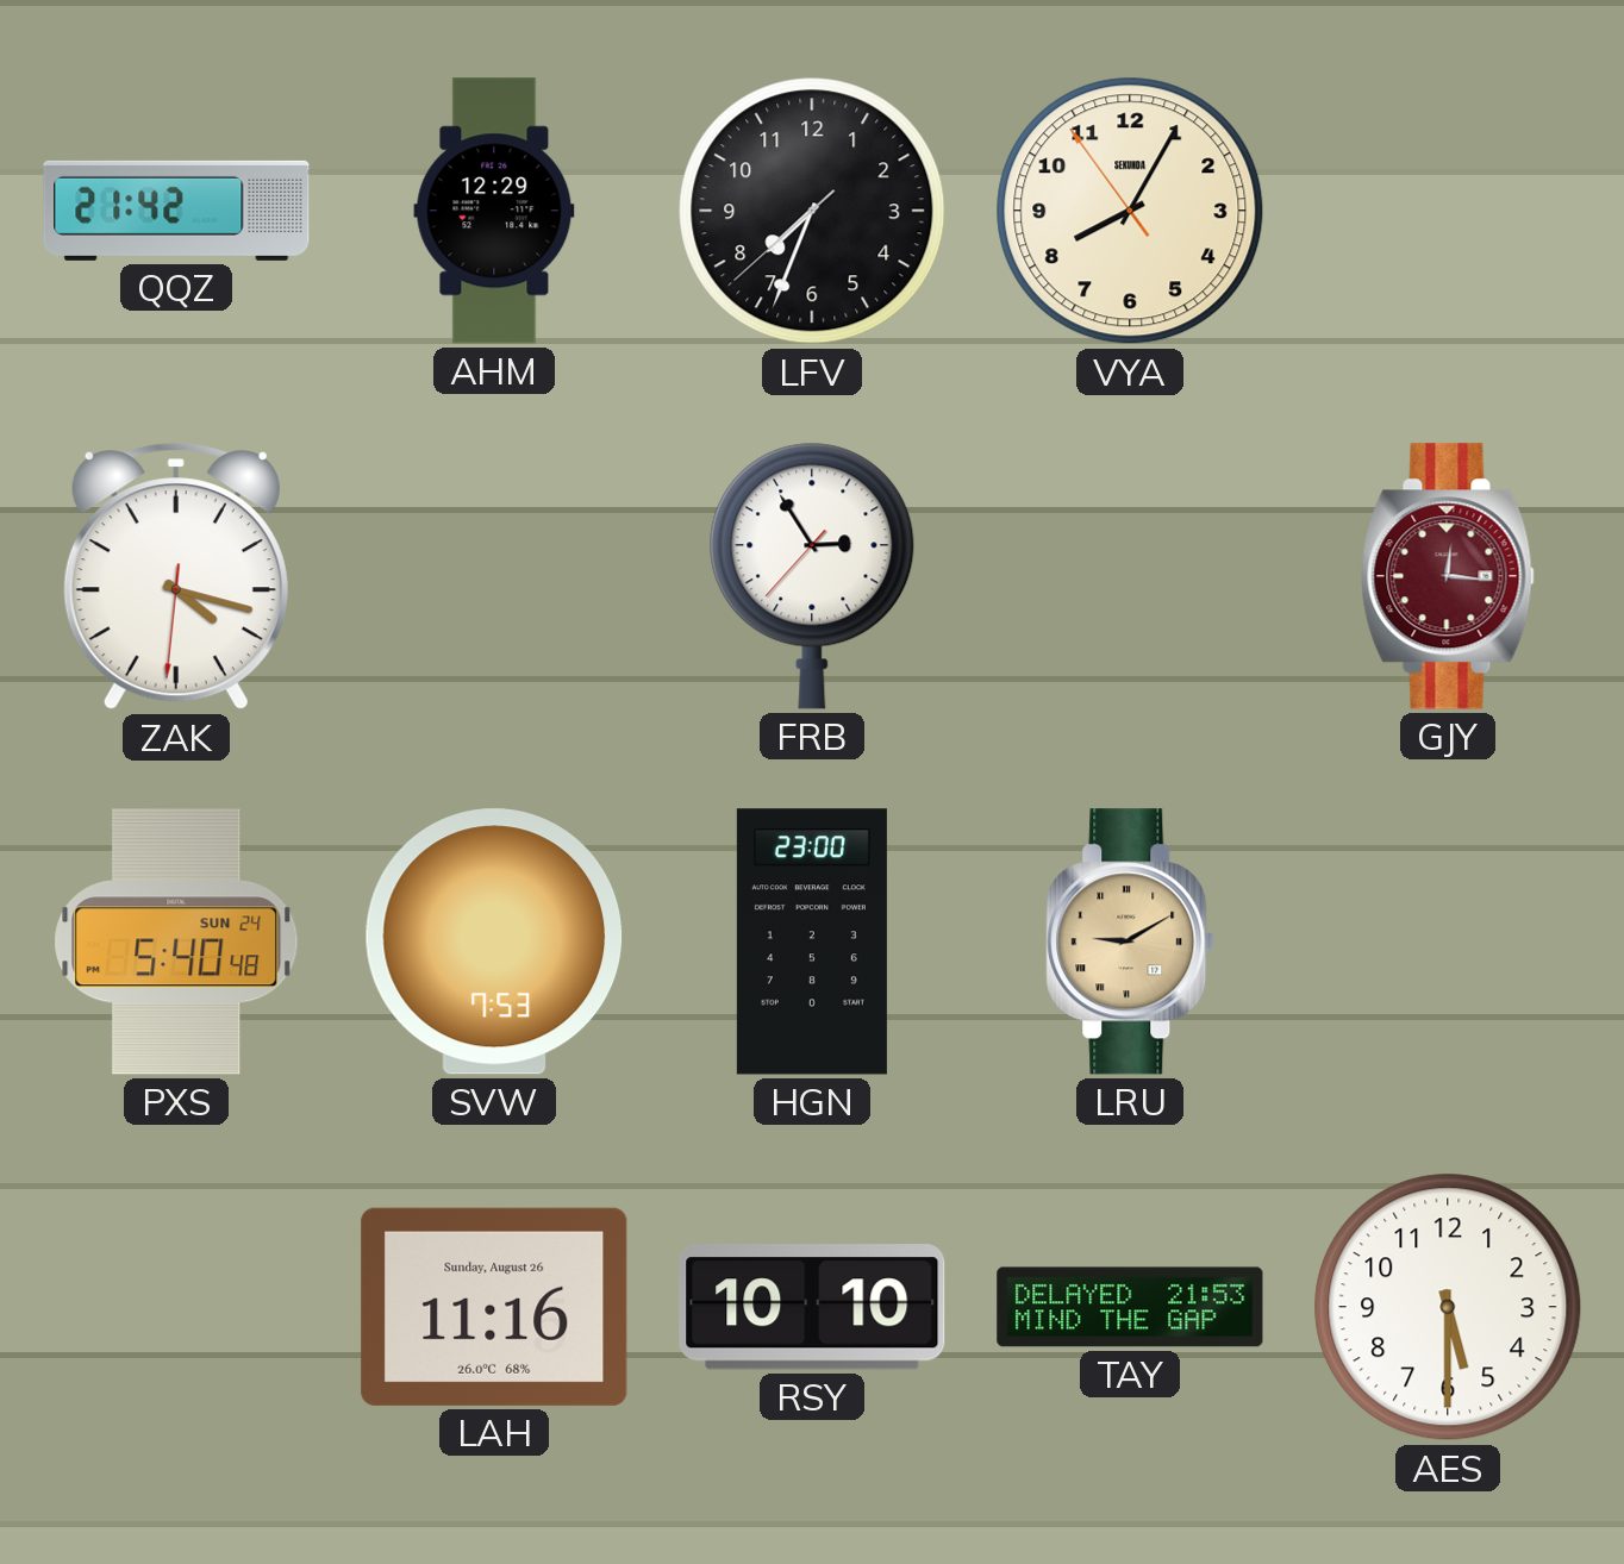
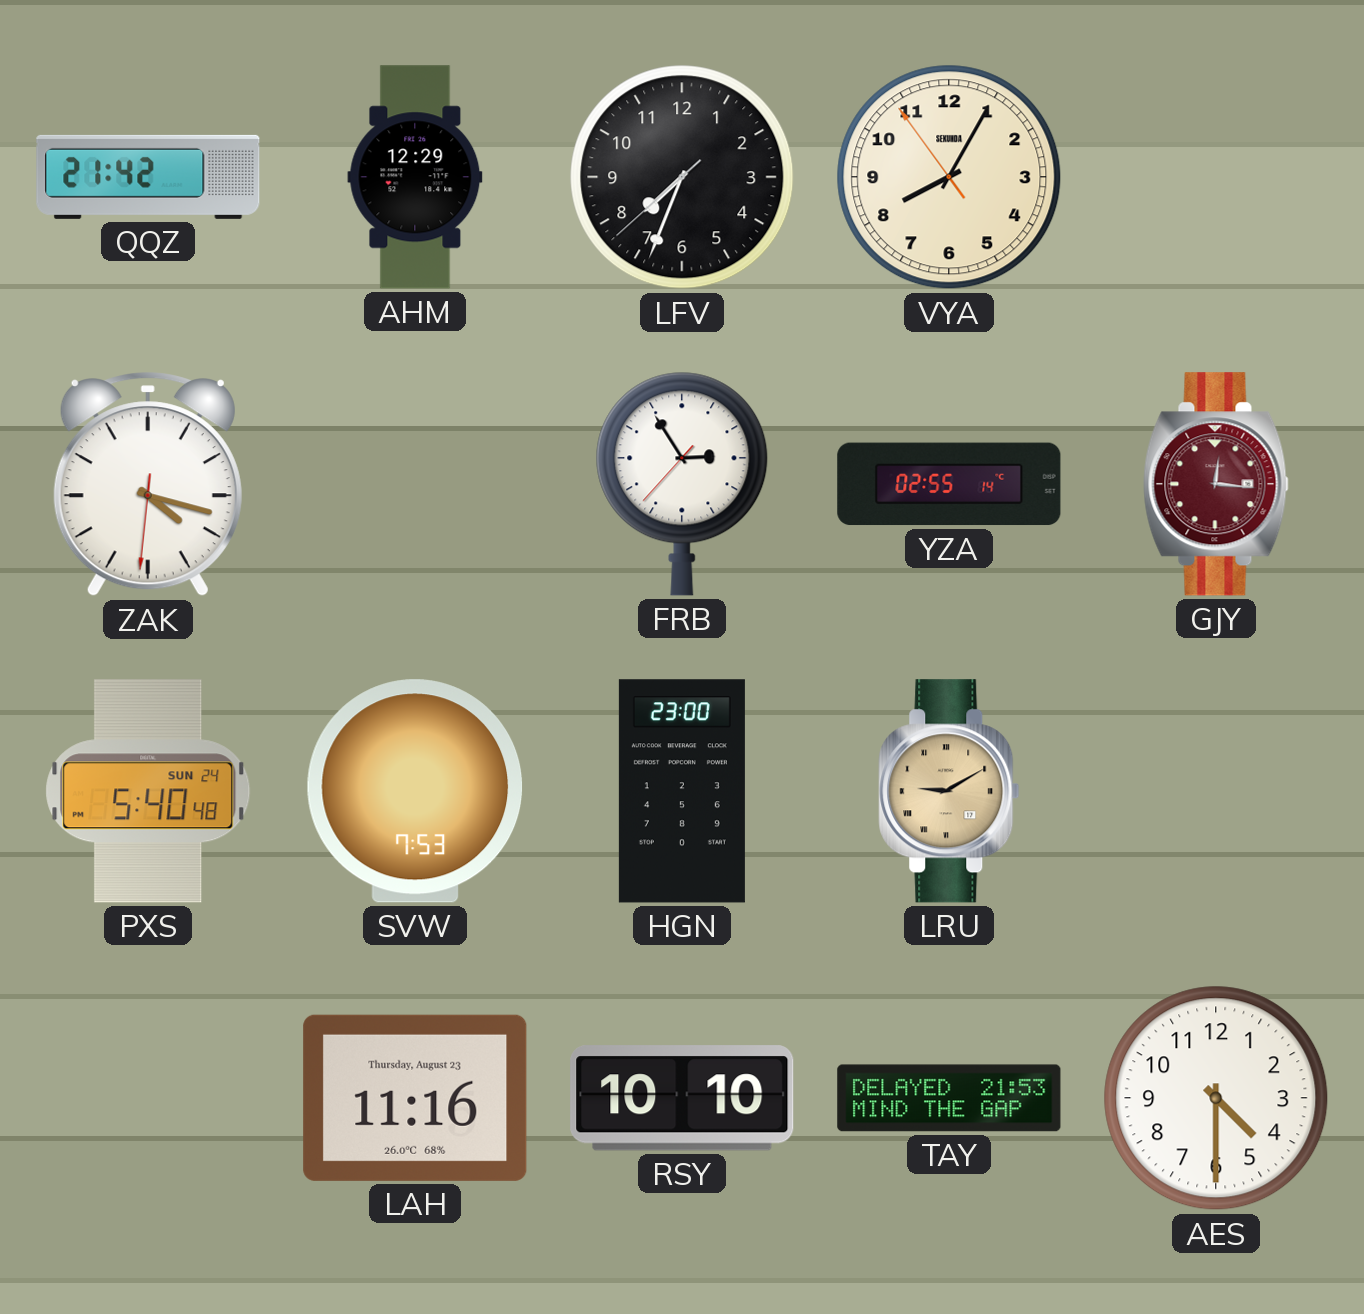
YZA: none -> 02:55
LAH date: Sunday, August 26 -> Thursday, August 23
AES: 5:30 -> 4:30
